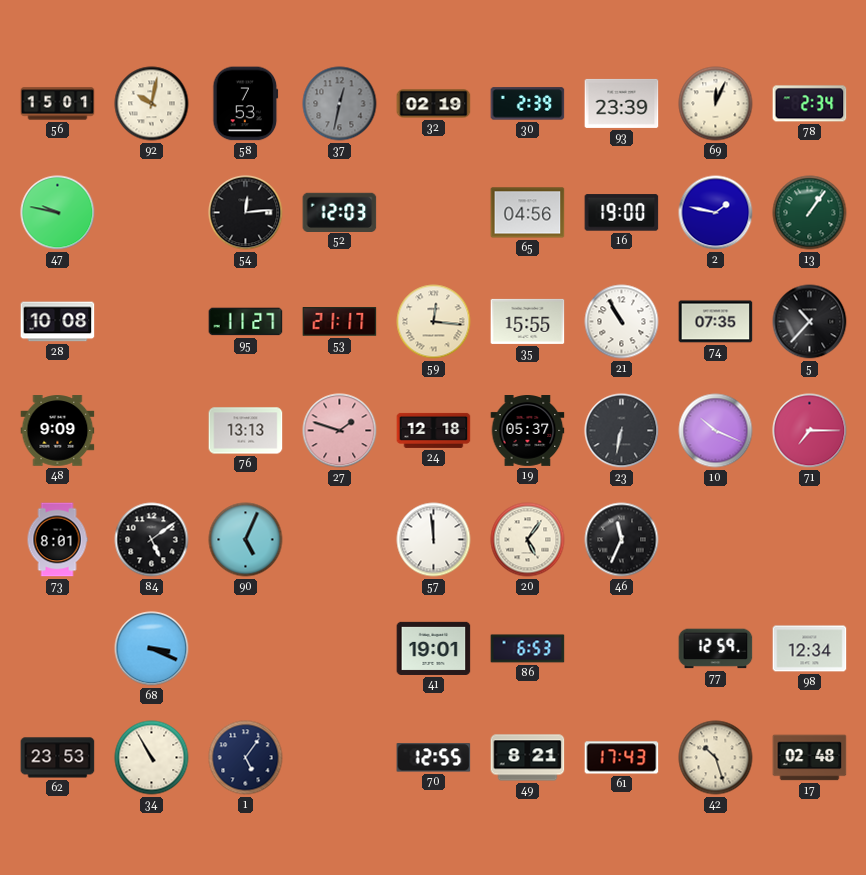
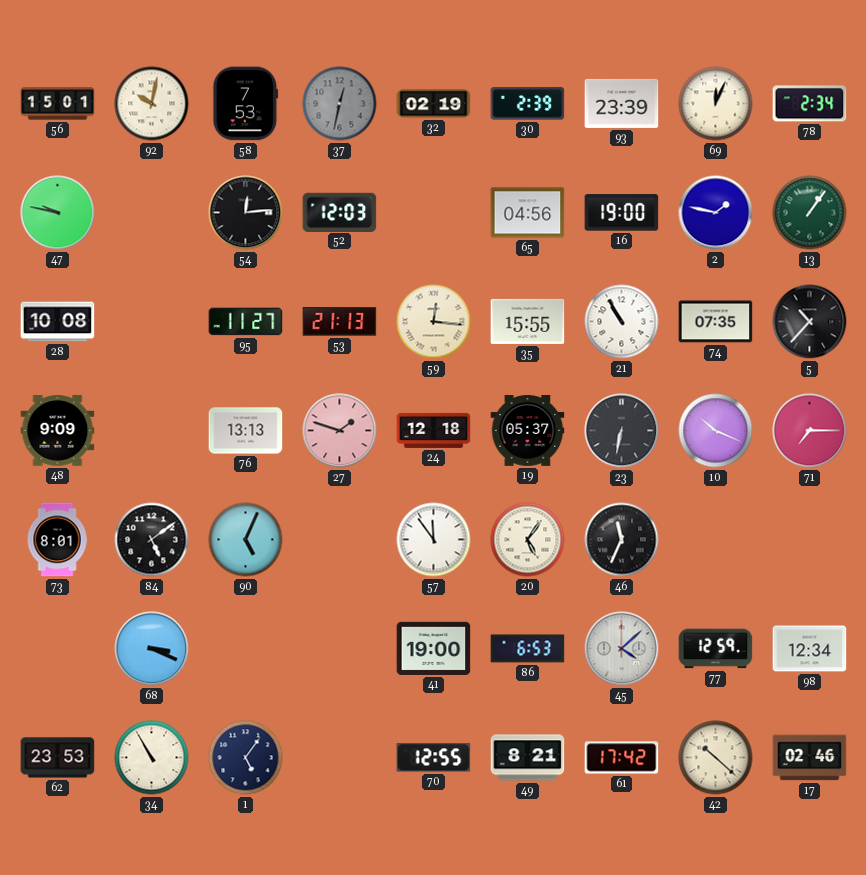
53: 21:17 -> 21:13
57: 11:59 -> 11:54
41: 19:01 -> 19:00
45: none -> 4:08
61: 17:43 -> 17:42
42: 10:27 -> 10:22
17: 02:48 -> 02:46
